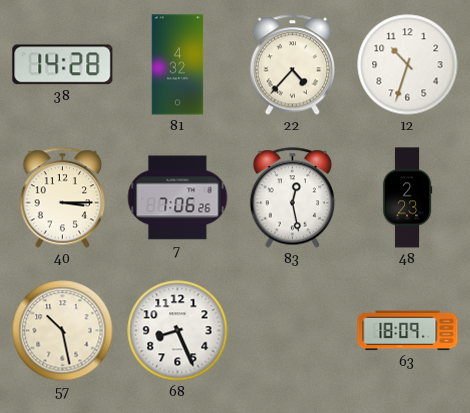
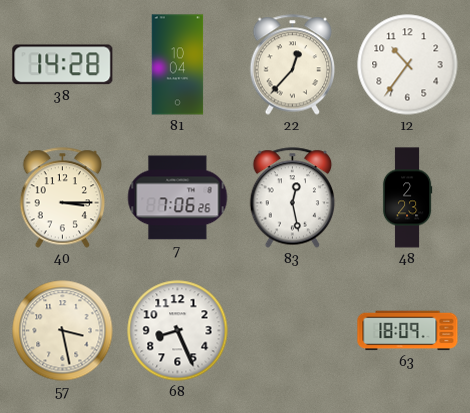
81: 4:32 -> 10:04
22: 4:37 -> 12:37
12: 10:33 -> 10:36
57: 10:28 -> 3:28
